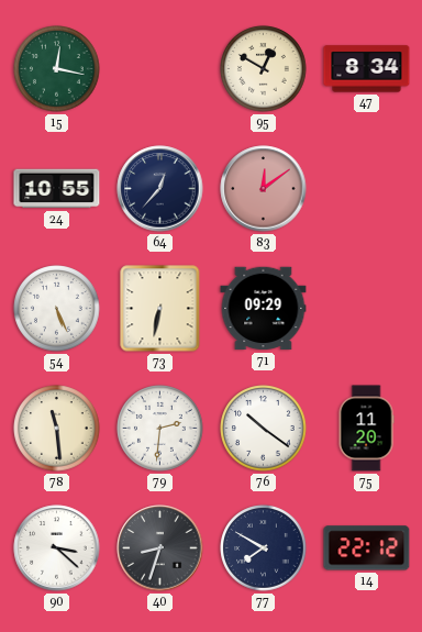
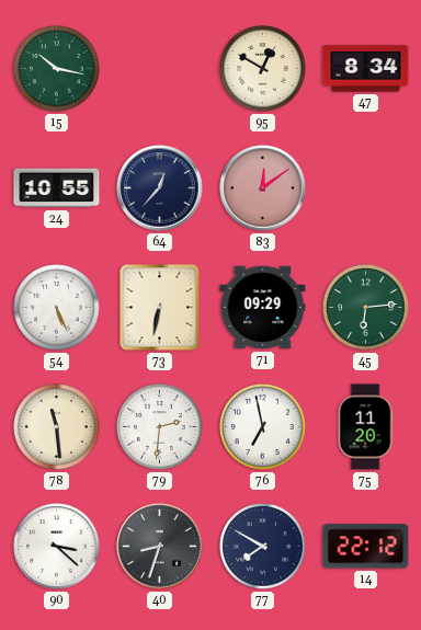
15: 12:17 -> 10:17
45: none -> 6:14
76: 10:21 -> 6:58
